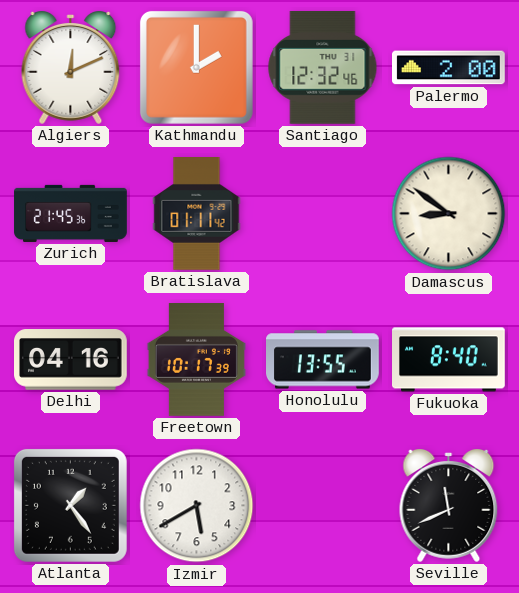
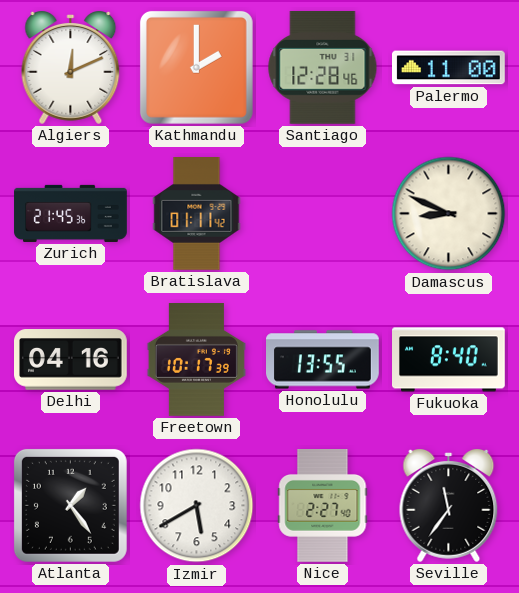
Santiago: 12:32 -> 12:28
Palermo: 2:00 -> 11:00
Damascus: 8:51 -> 8:49
Nice: none -> 2:27
Seville: 11:41 -> 11:36
